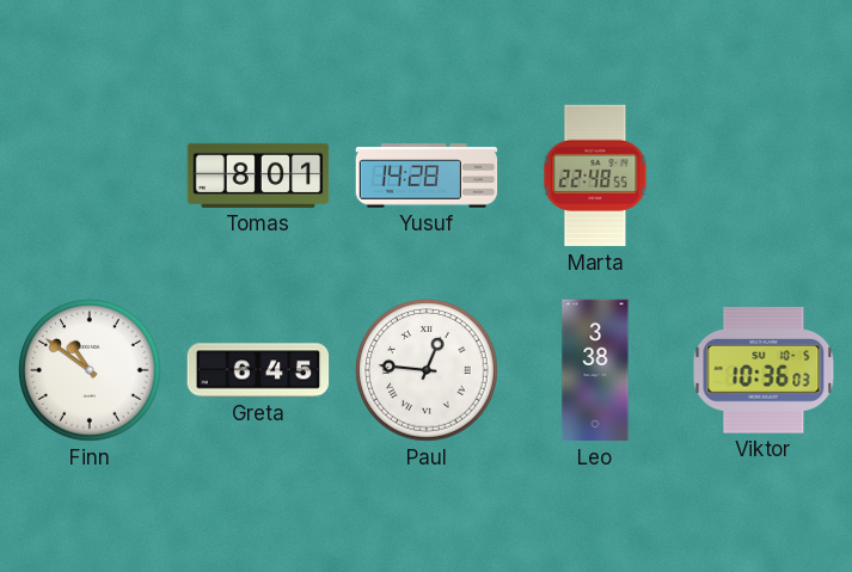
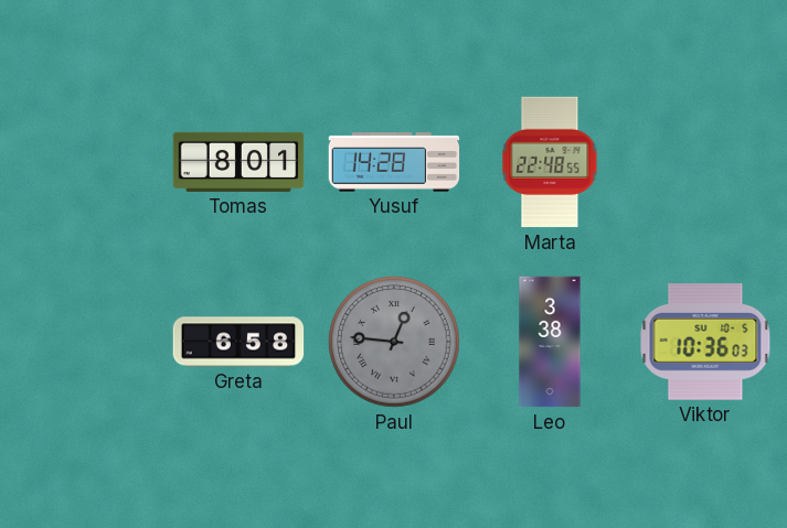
Finn: 10:51 -> none
Greta: 6:45 -> 6:58
Paul dial: white -> grey
